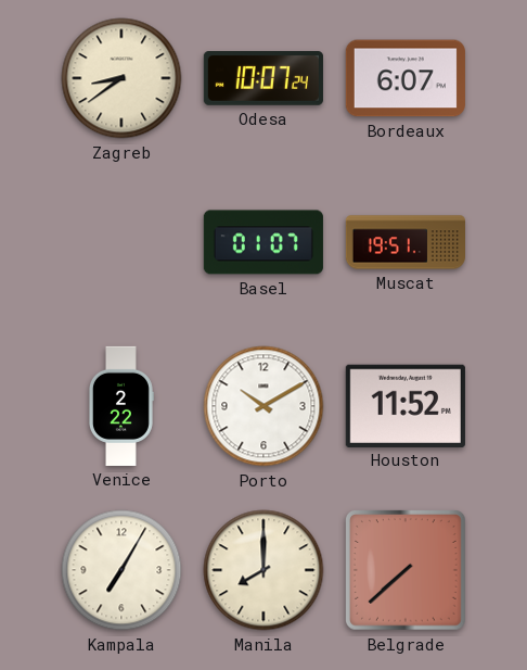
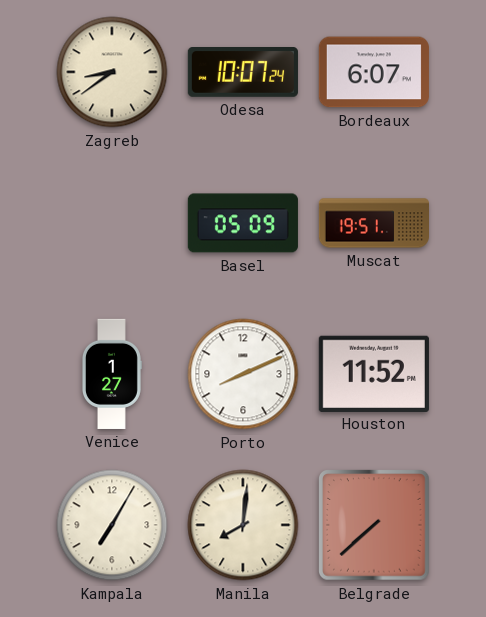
Basel: 01:07 -> 05:09
Venice: 2:22 -> 1:27
Porto: 10:10 -> 8:11
Manila: 8:00 -> 8:01
